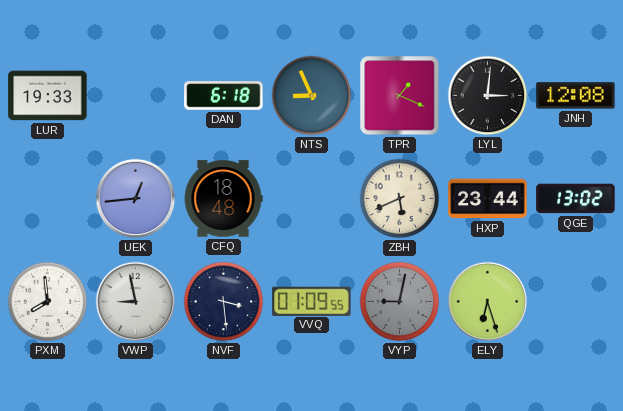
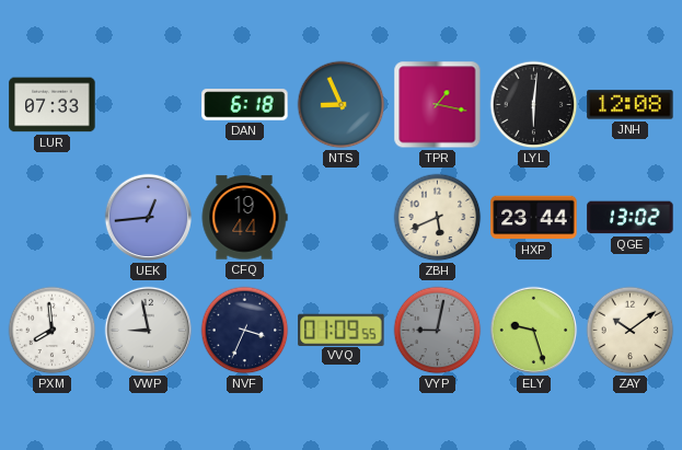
LUR: 19:33 -> 07:33
TPR: 1:19 -> 1:17
LYL: 3:01 -> 6:01
CFQ: 18:48 -> 19:44
NVF: 3:29 -> 3:34
ELY: 6:27 -> 9:27
ZAY: none -> 10:09
